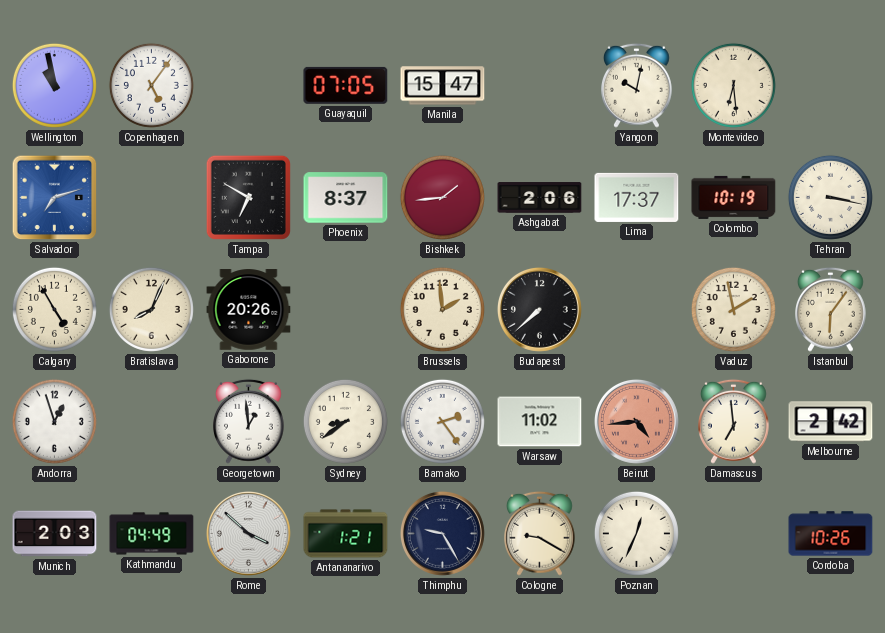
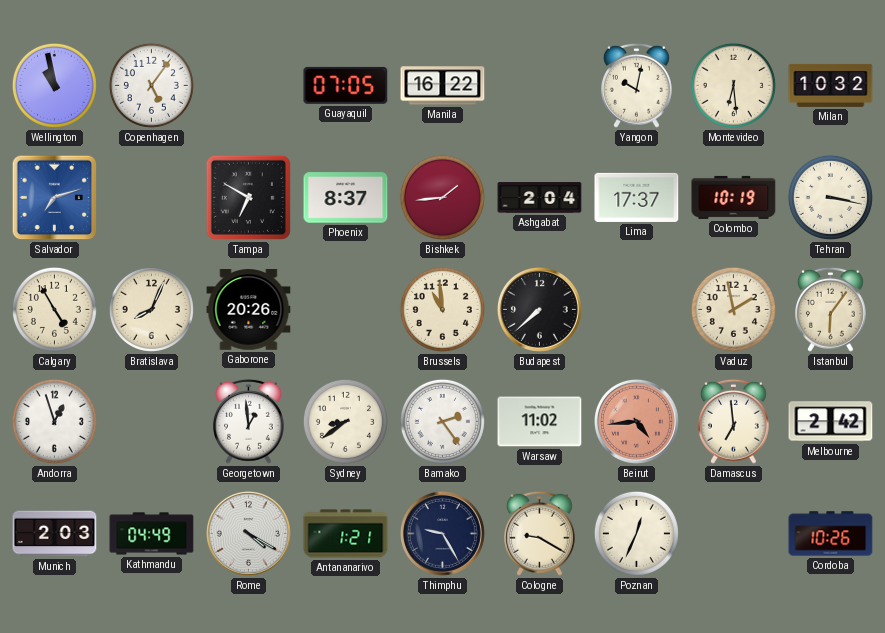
Manila: 15:47 -> 16:22
Milan: none -> 10:32
Ashgabat: 2:06 -> 2:04
Brussels: 1:59 -> 10:59
Rome: 3:52 -> 4:20
